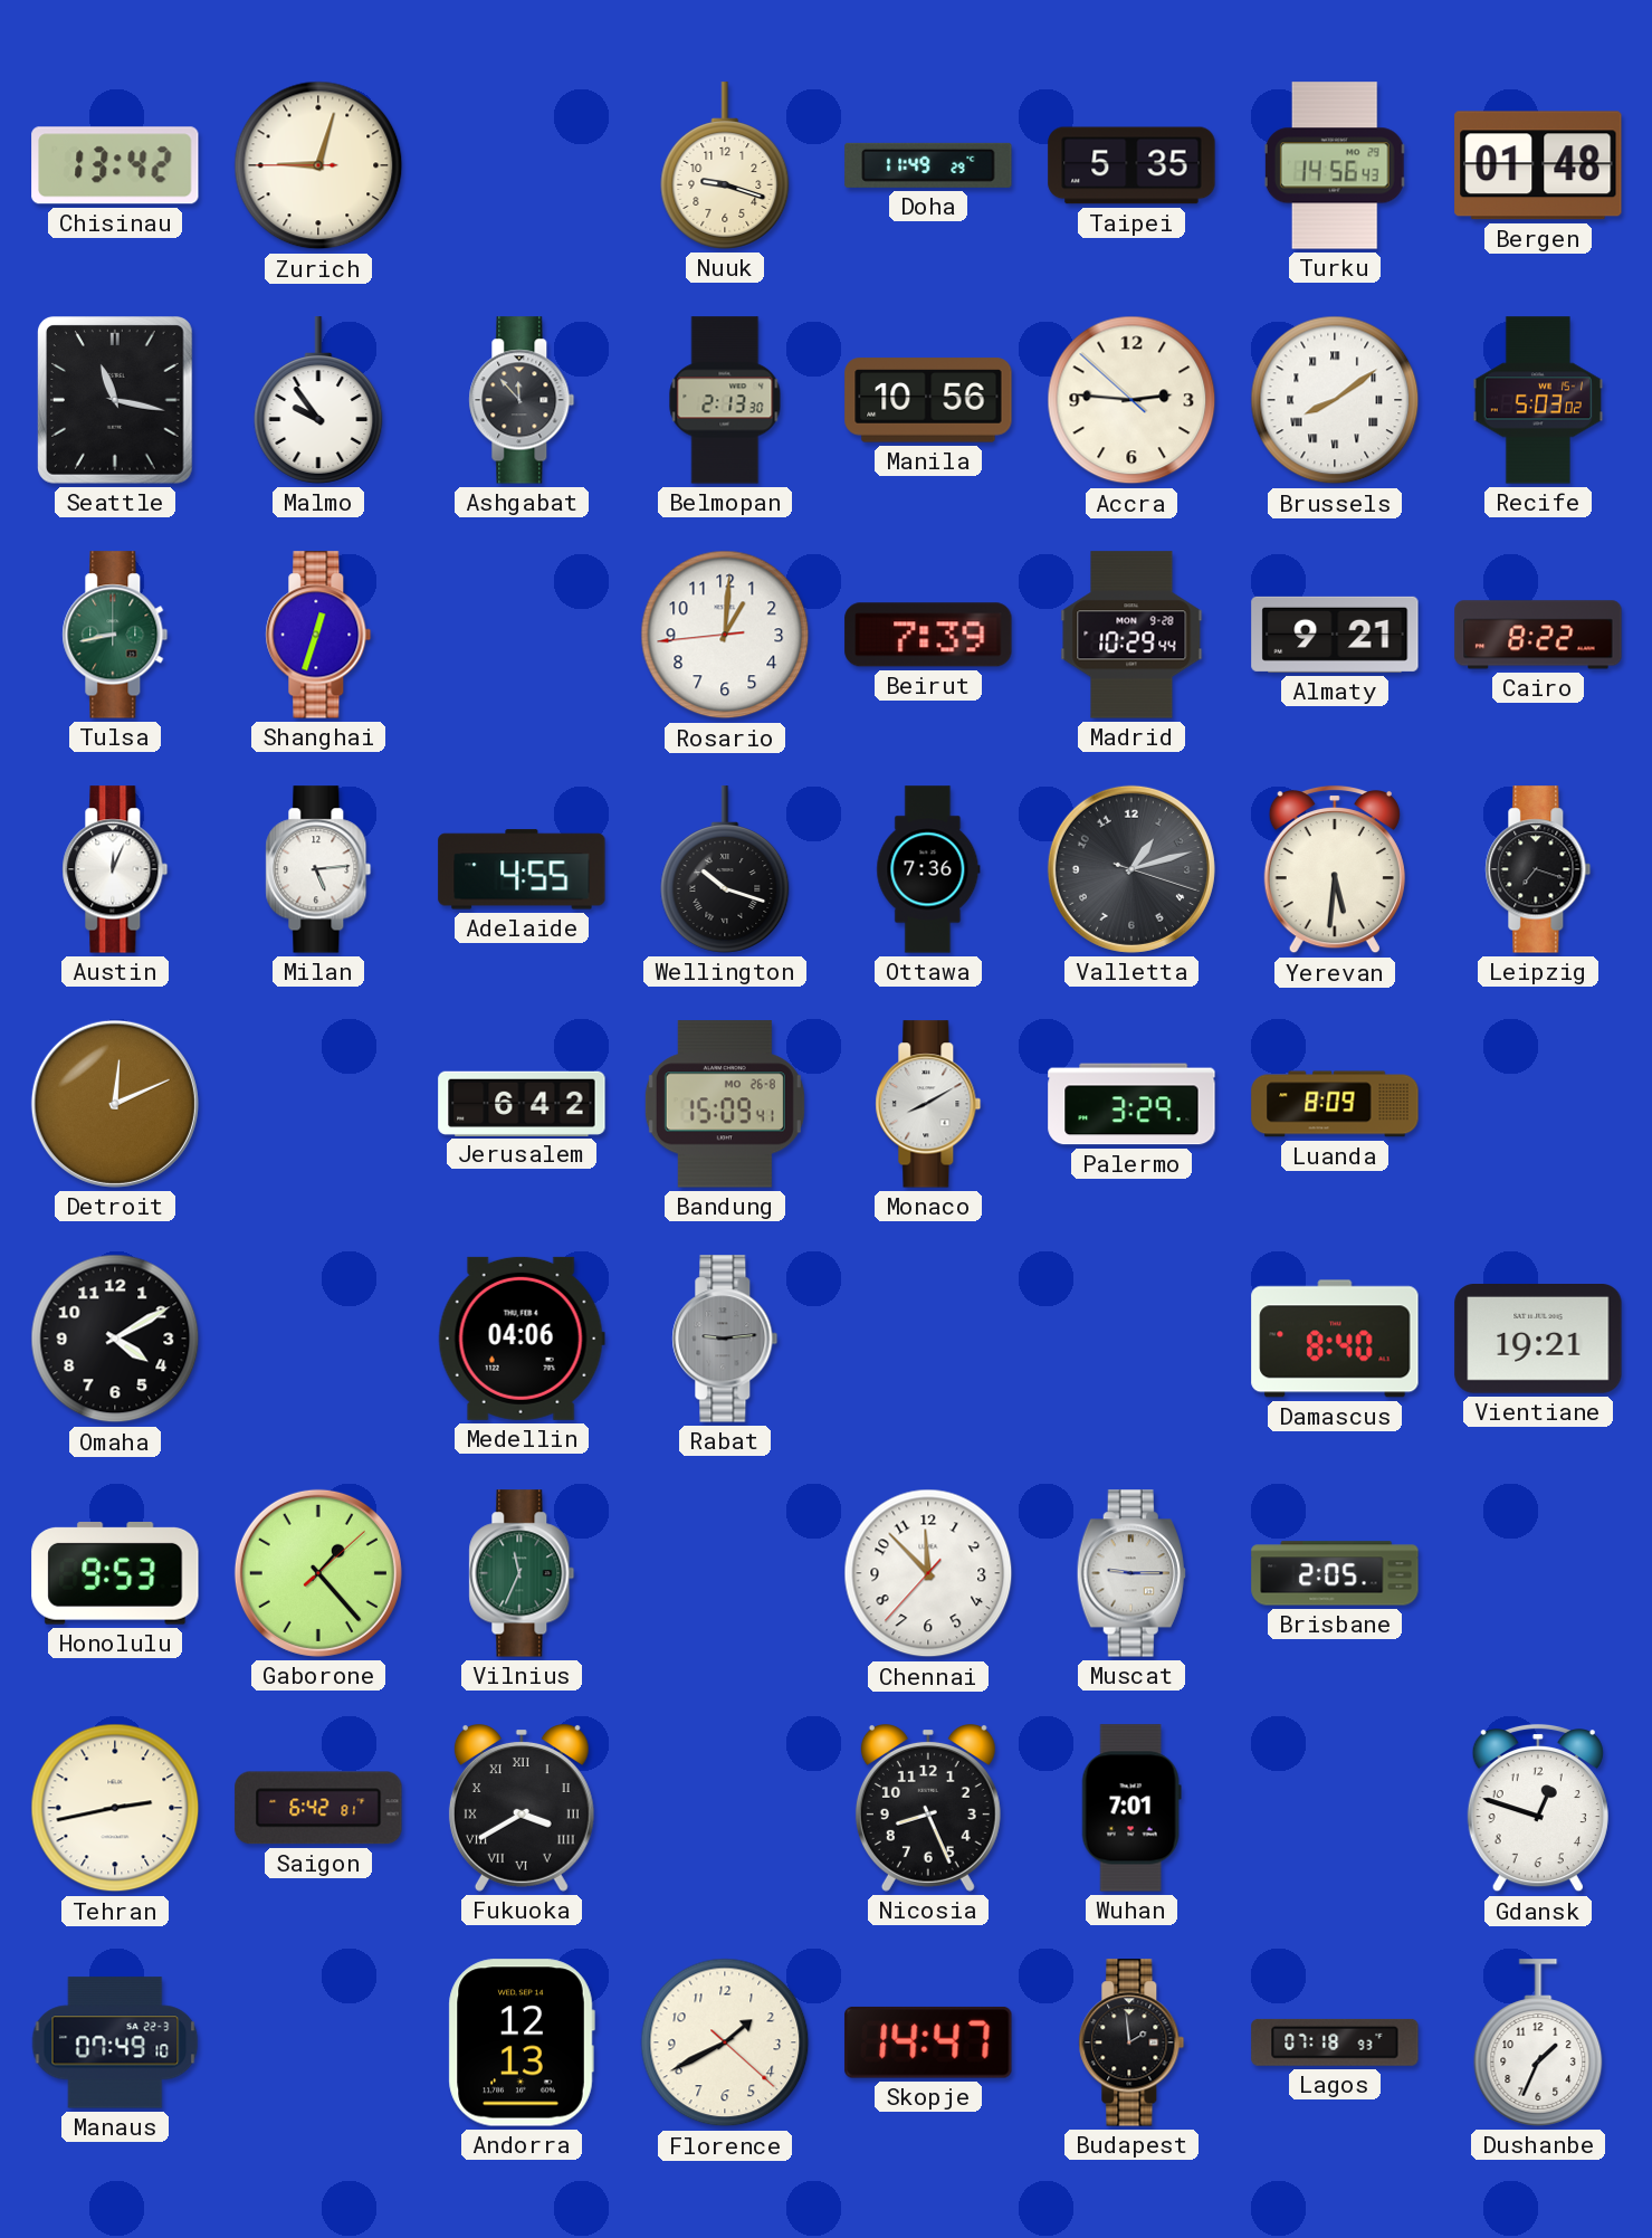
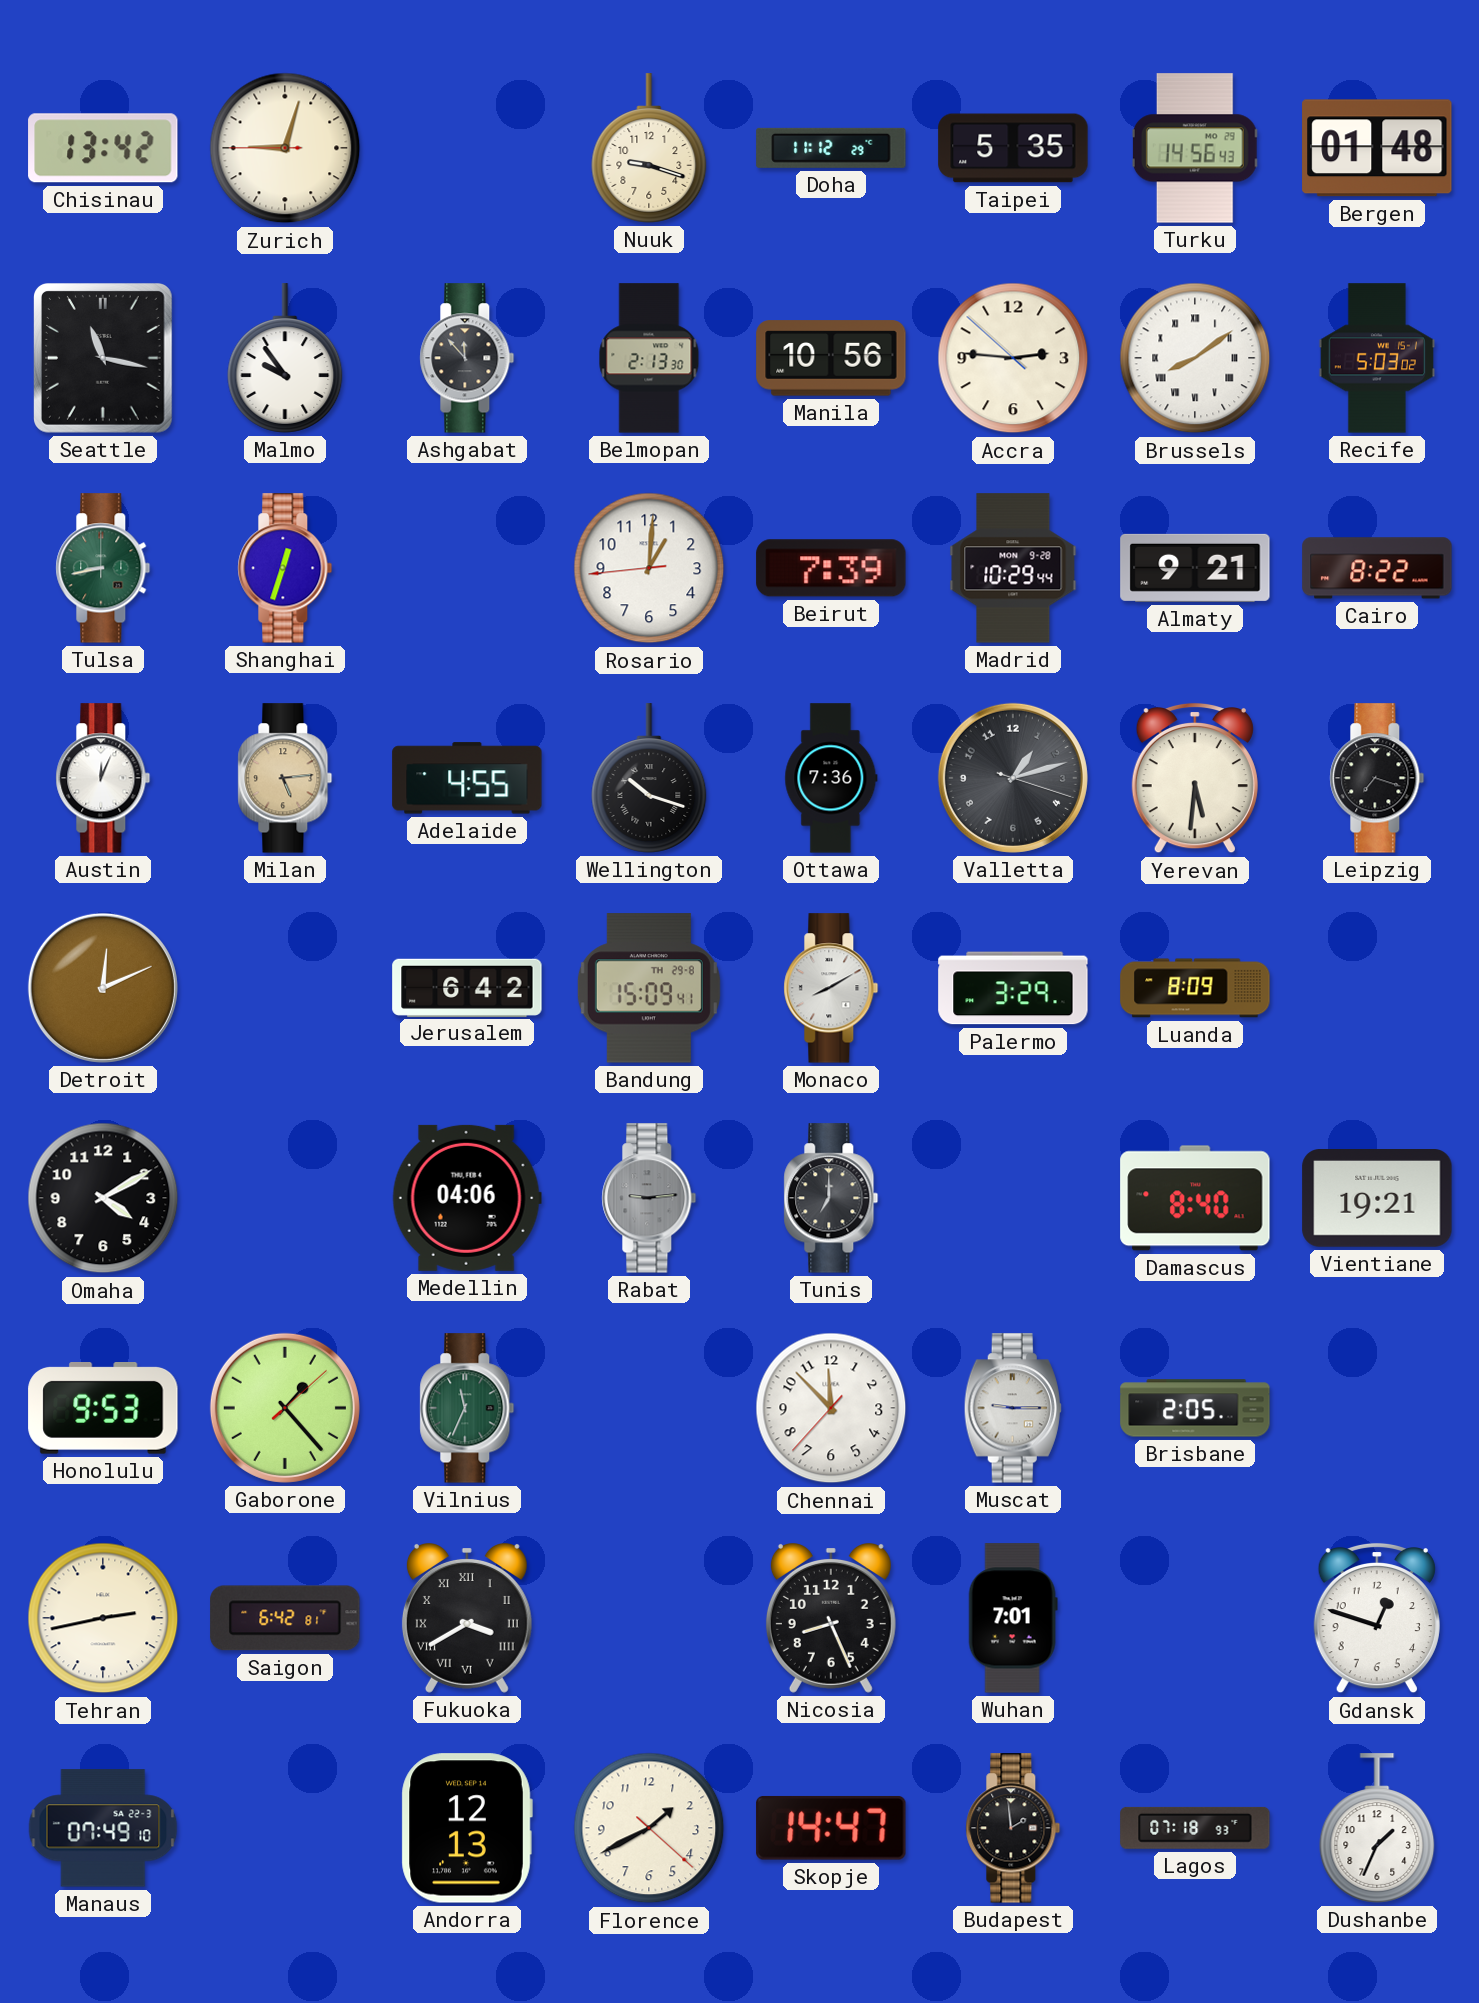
Doha: 11:49 -> 11:12
Milan dial: white -> champagne
Bandung date: MO 26-8 -> TH 29-8
Tunis: none -> 7:00
